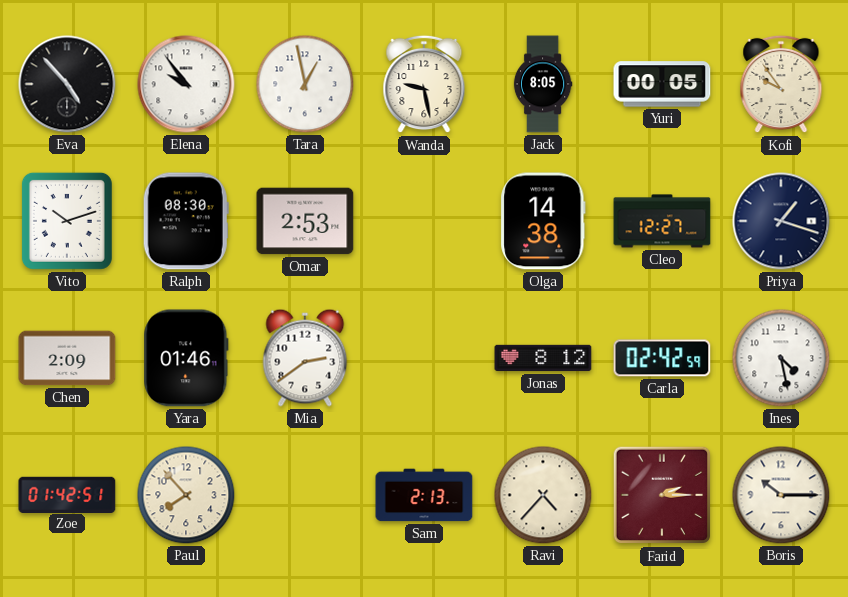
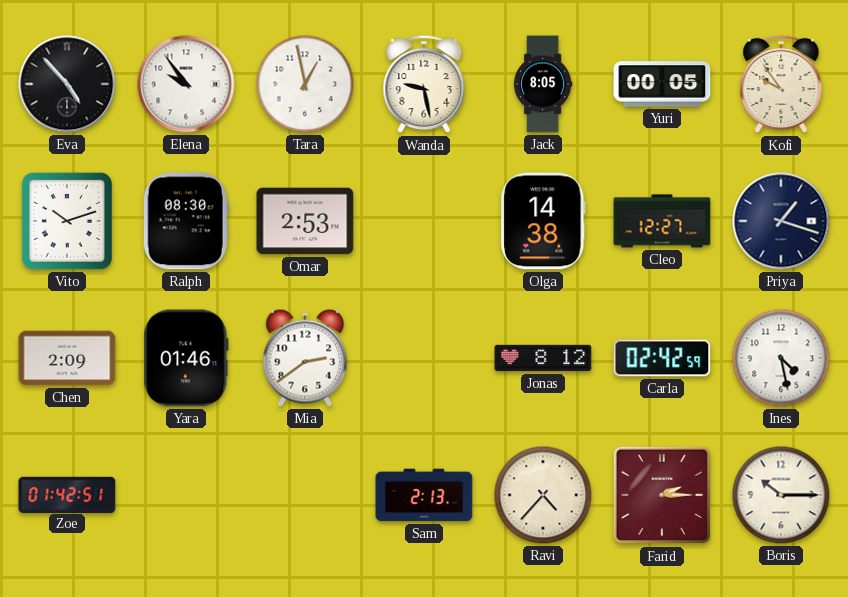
Paul: 7:53 -> none
